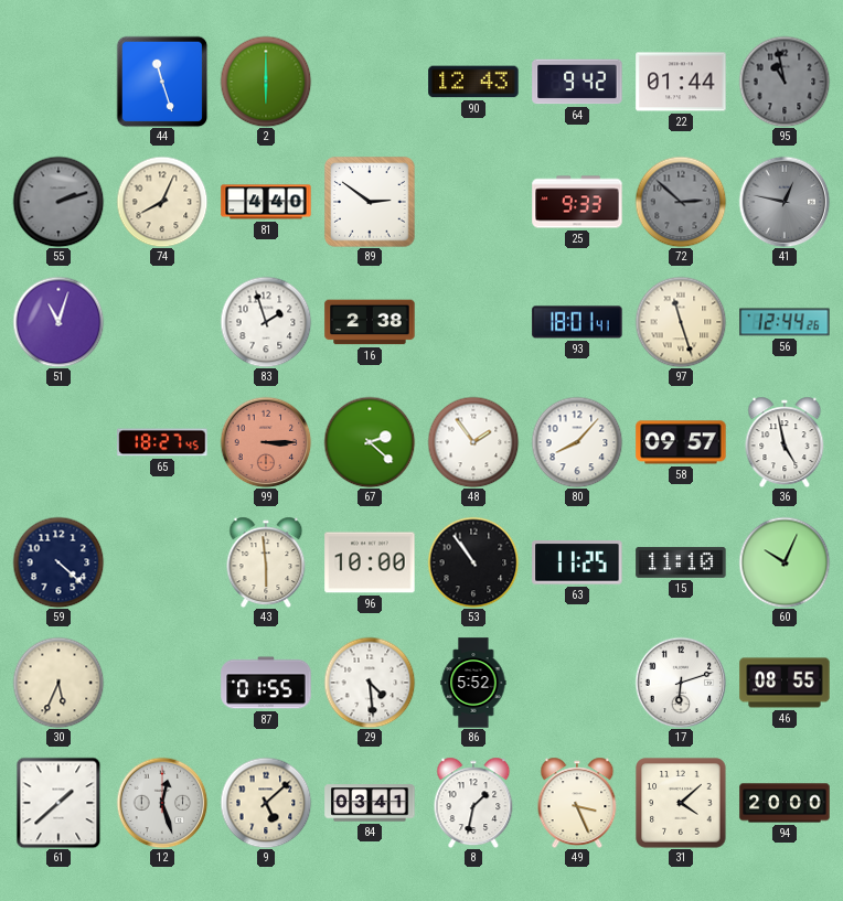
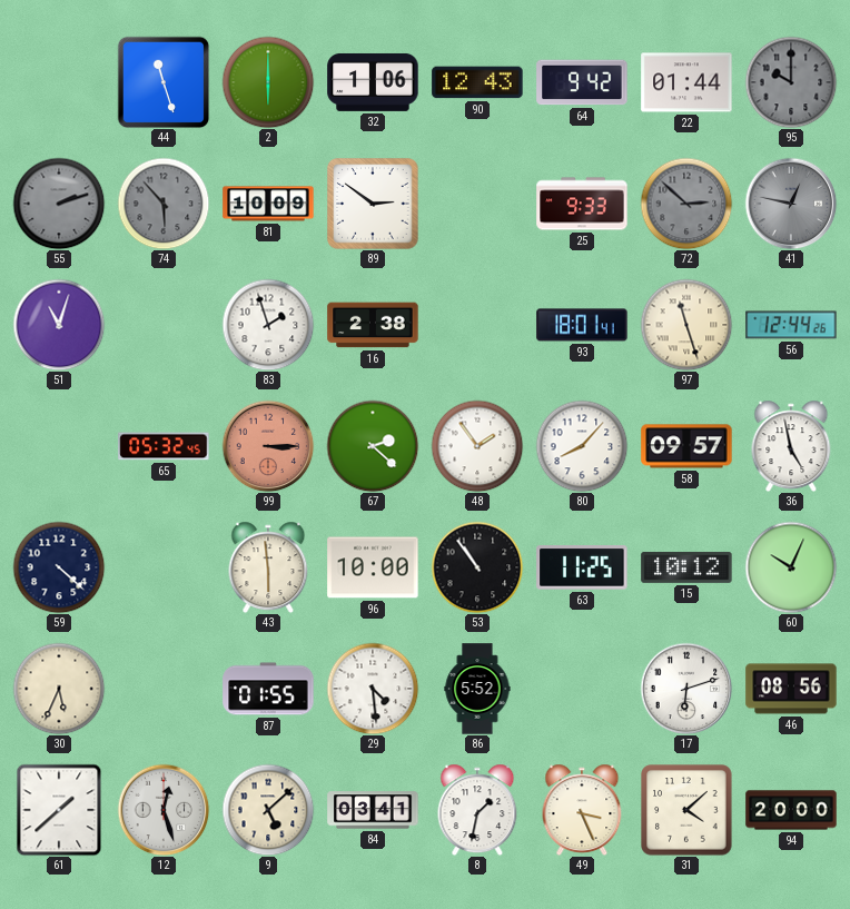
32: none -> 1:06
95: 10:58 -> 10:00
74: 8:04 -> 5:53
74 dial: cream -> grey
81: 4:40 -> 10:09
65: 18:27 -> 05:32
15: 11:10 -> 10:12
46: 08:55 -> 08:56
